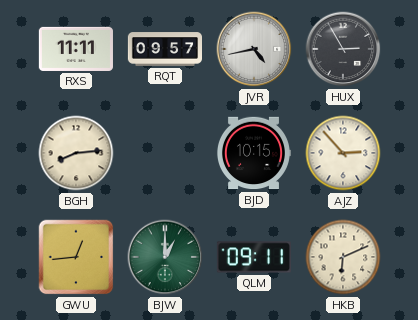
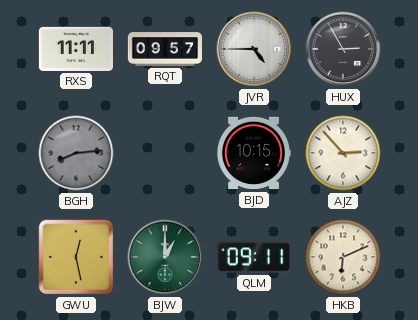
JVR: 4:43 -> 4:45
BGH dial: cream -> grey
GWU: 12:44 -> 12:28
